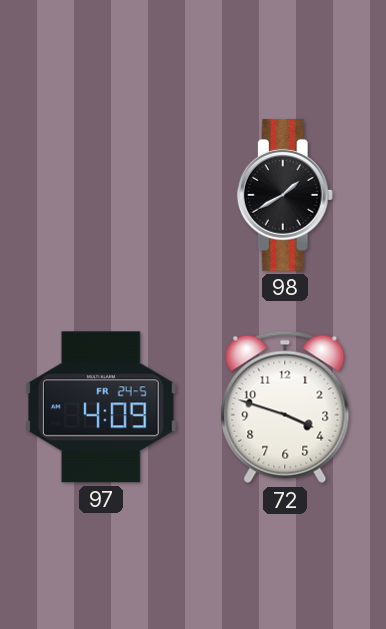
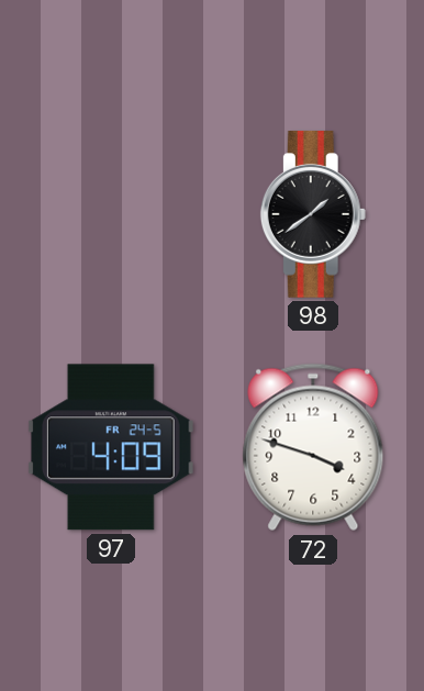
98: 1:40 -> 1:39
